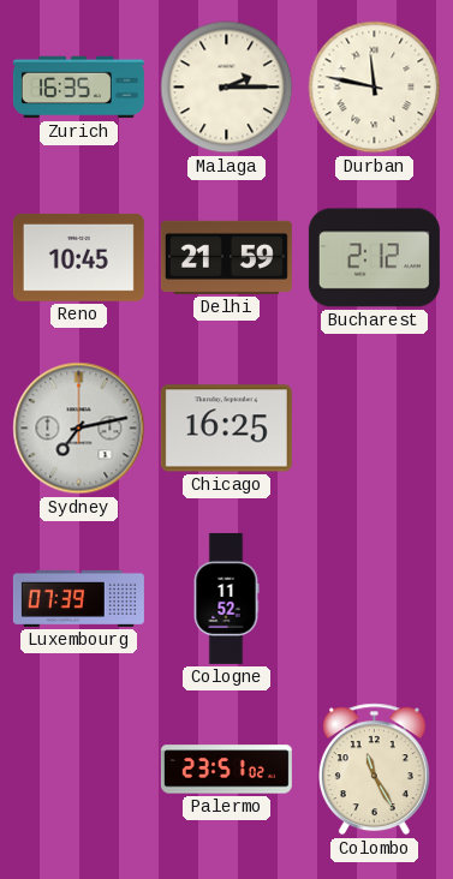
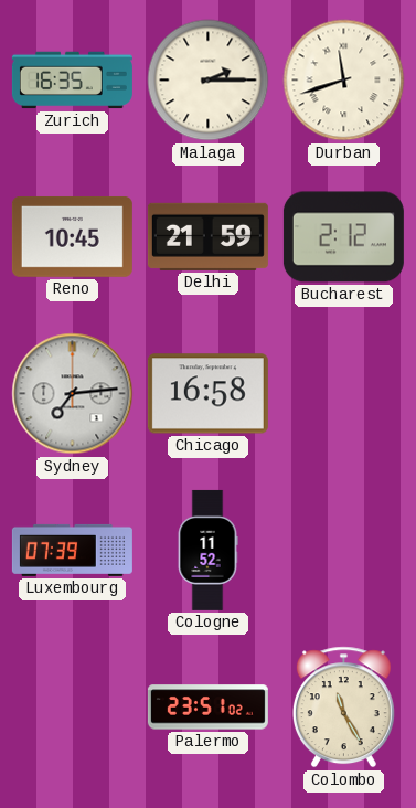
Durban: 11:47 -> 11:42
Sydney: 7:13 -> 7:14
Chicago: 16:25 -> 16:58
